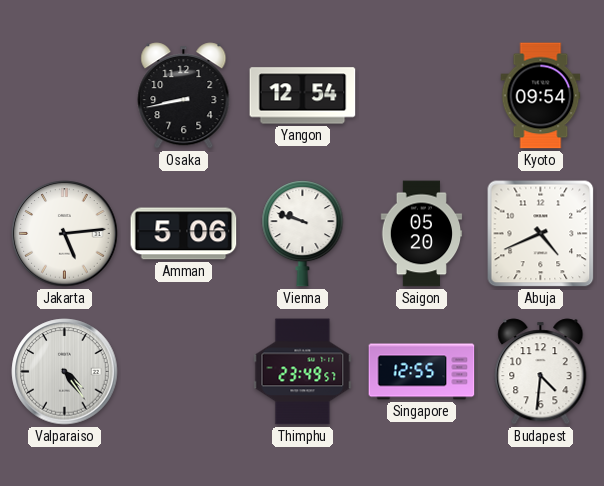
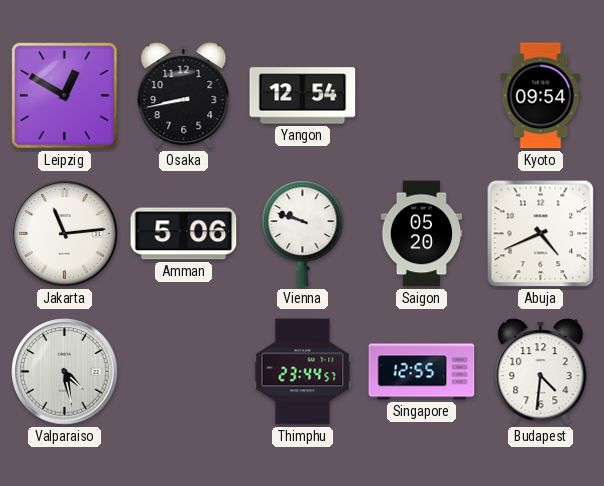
Leipzig: none -> 12:50
Jakarta: 5:14 -> 11:14
Valparaiso: 4:24 -> 4:28
Thimphu: 23:49 -> 23:44
